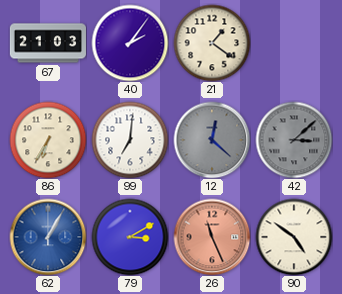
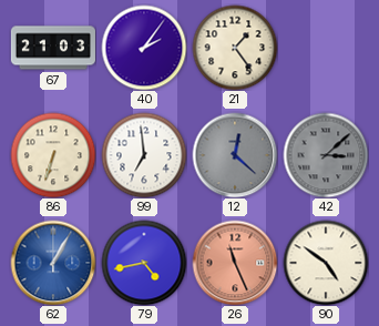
21: 1:21 -> 1:24
86: 6:35 -> 6:33
99: 7:01 -> 6:59
79: 3:10 -> 4:43
